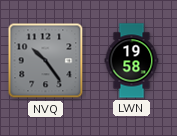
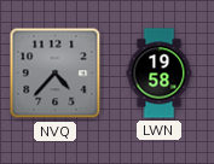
NVQ: 10:24 -> 4:37
